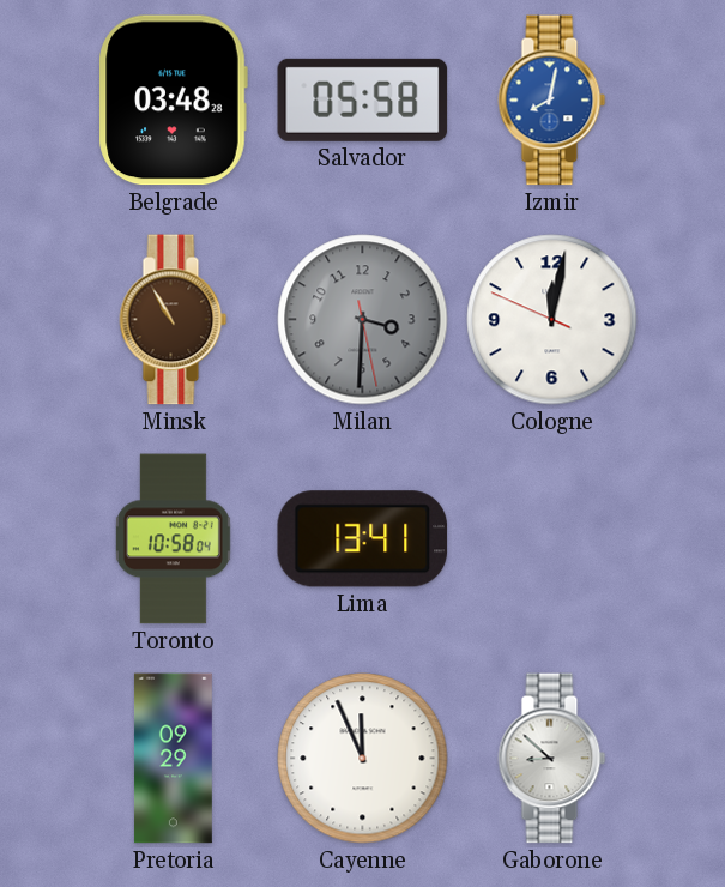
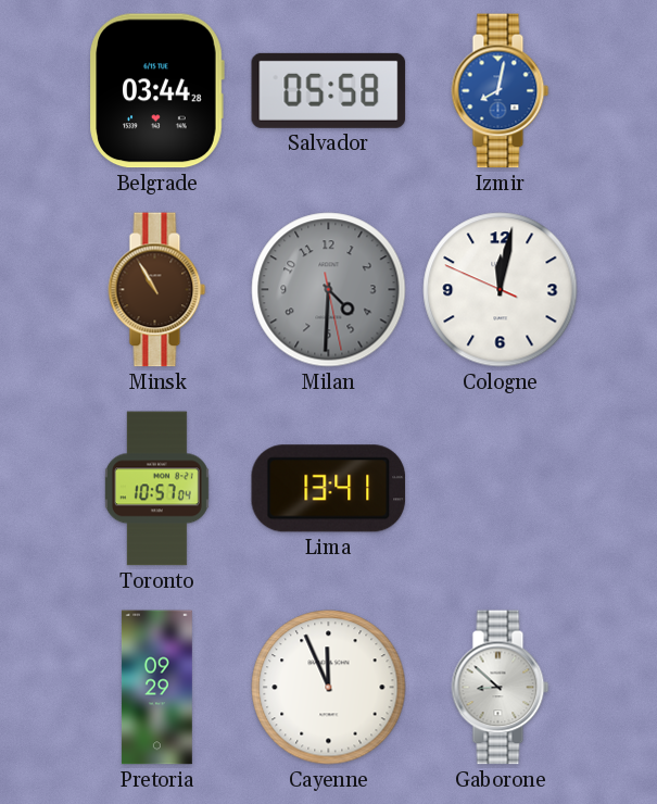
Belgrade: 03:48 -> 03:44
Milan: 3:30 -> 4:30
Toronto: 10:58 -> 10:57
